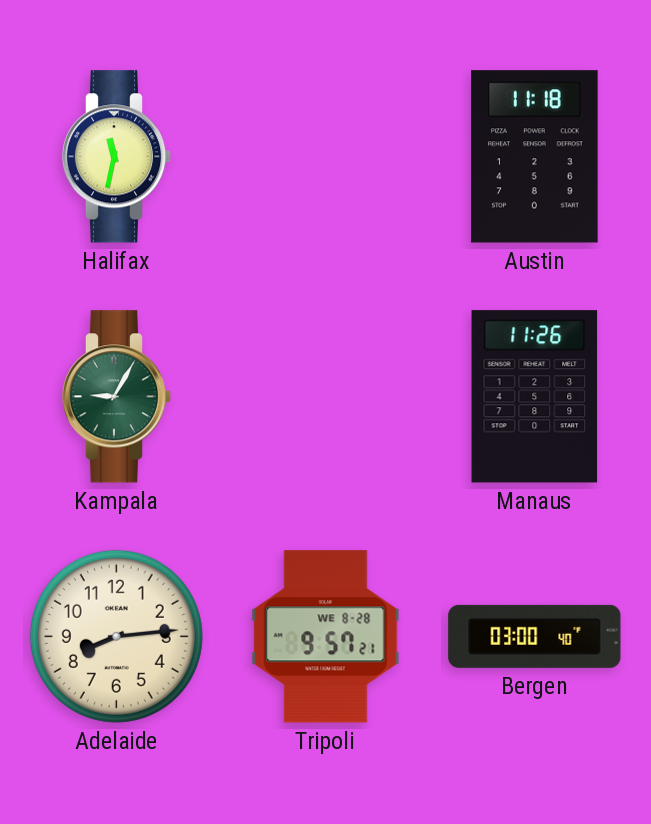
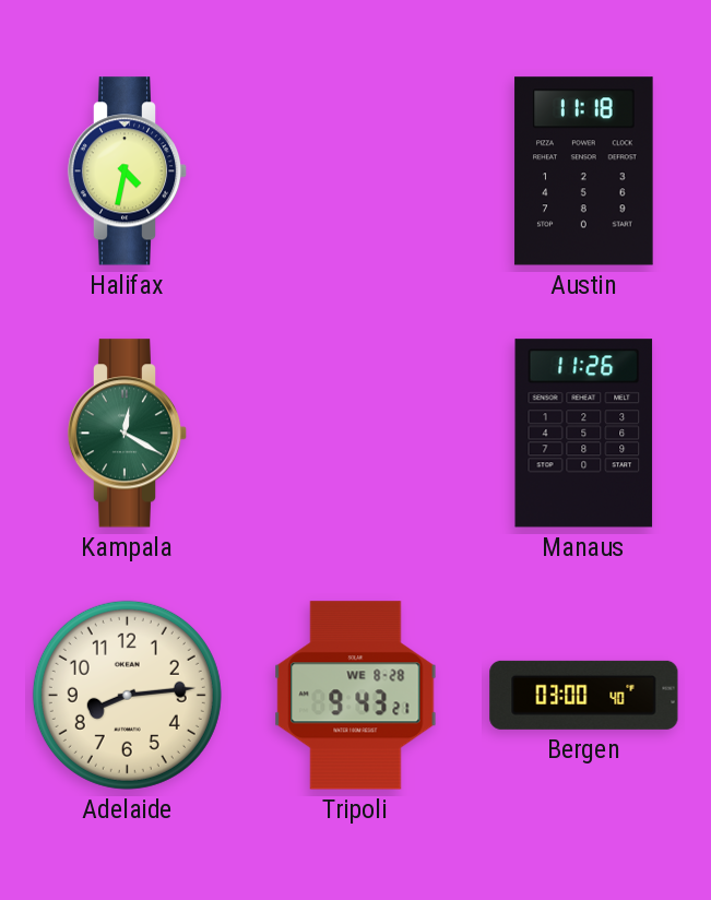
Halifax: 11:32 -> 4:32
Kampala: 9:05 -> 12:20
Tripoli: 9:57 -> 9:43
